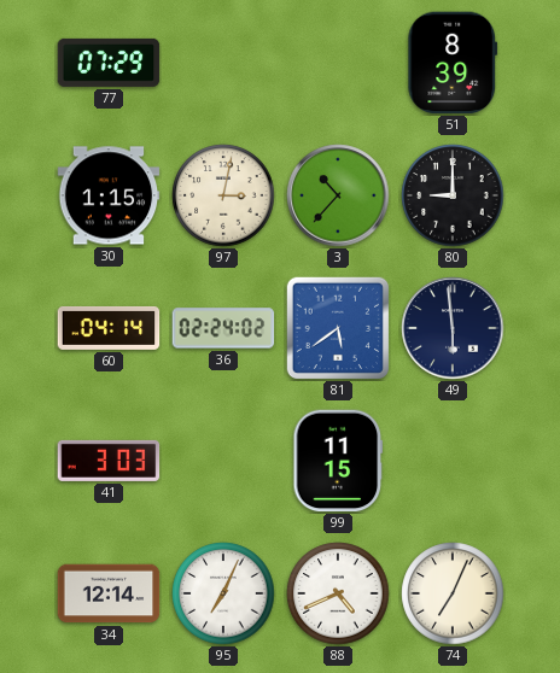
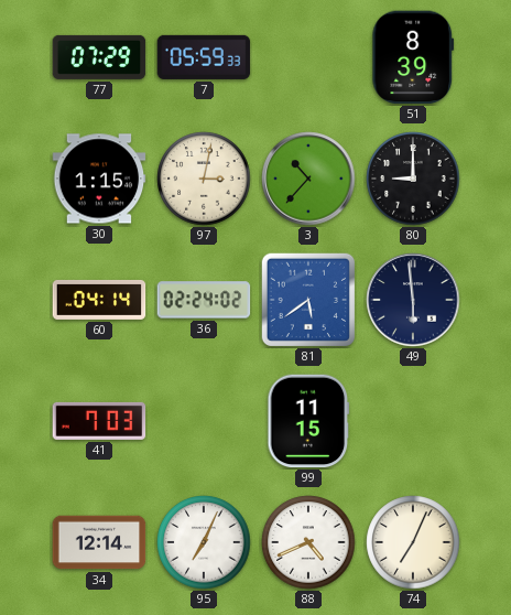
7: none -> 05:59
41: 3:03 -> 7:03
